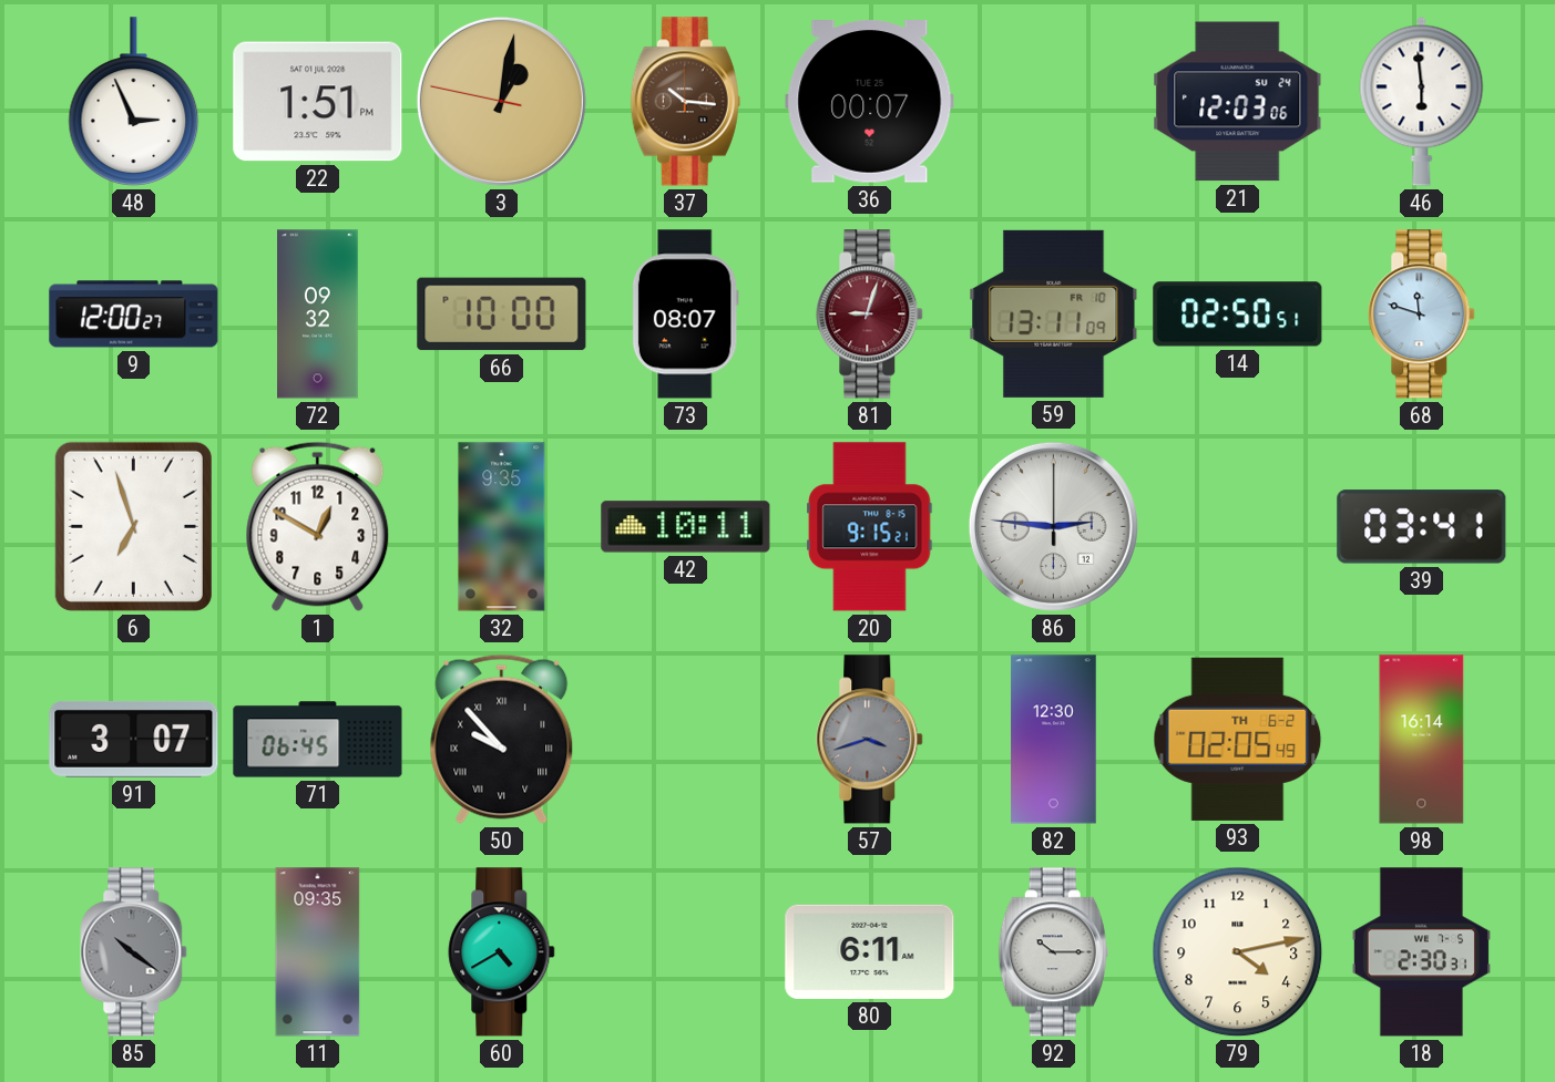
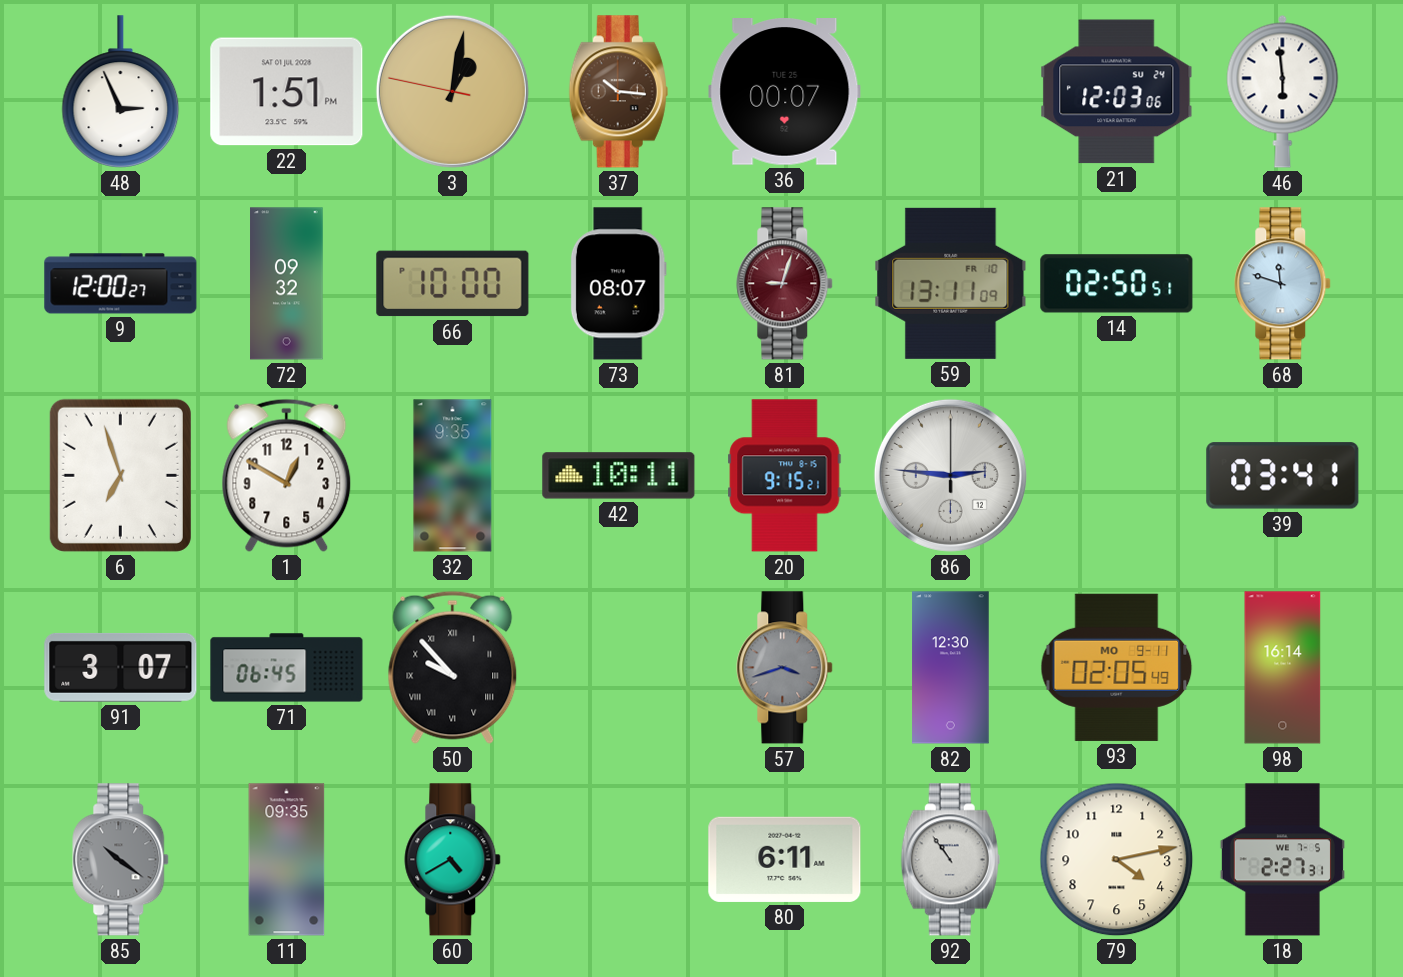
93 date: TH 6-2 -> MO 9-11
92: 10:15 -> 10:54
18: 2:30 -> 2:27
